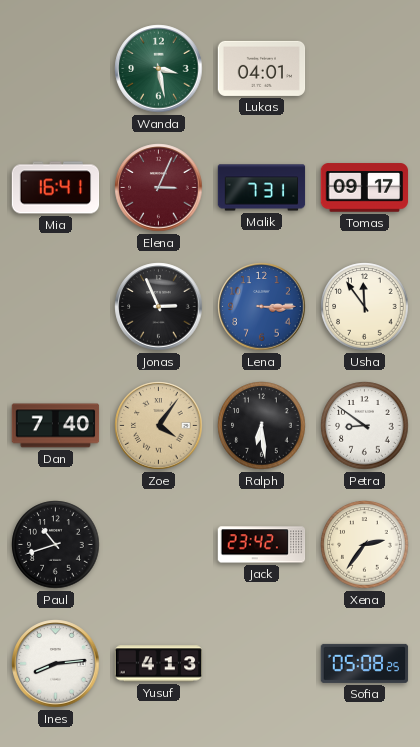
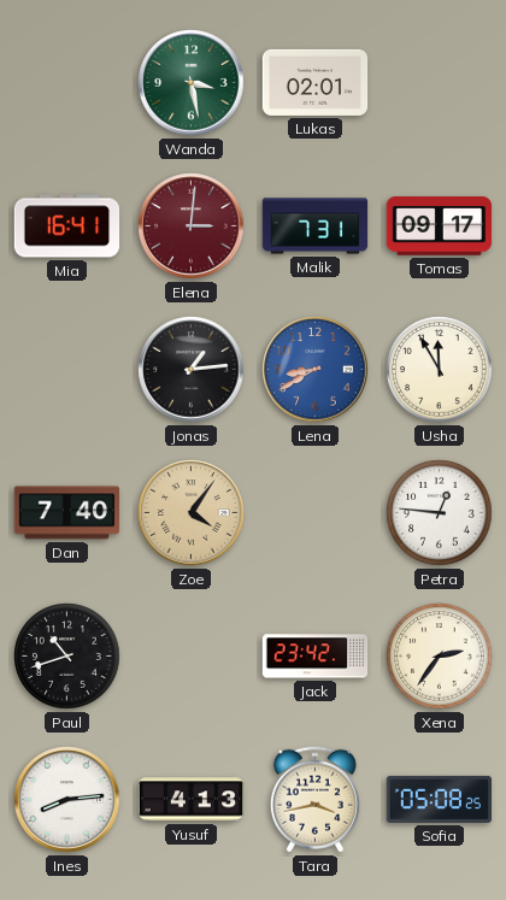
Lukas: 04:01 -> 02:01
Elena: 3:04 -> 3:01
Jonas: 2:56 -> 1:14
Lena: 3:15 -> 8:40
Usha: 11:54 -> 11:55
Ralph: 6:29 -> none
Petra: 8:51 -> 12:46
Tara: none -> 3:43
